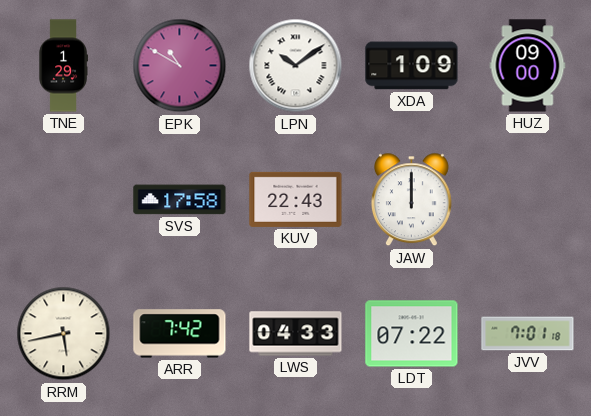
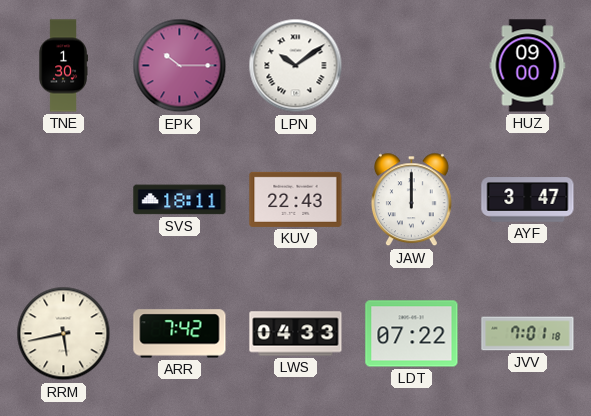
TNE: 1:29 -> 1:30
EPK: 10:50 -> 10:15
XDA: 1:09 -> none
SVS: 17:58 -> 18:11
AYF: none -> 3:47
